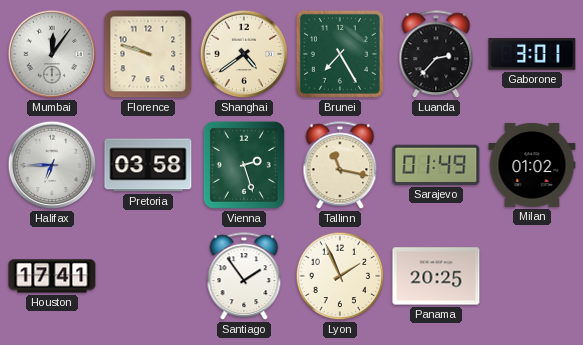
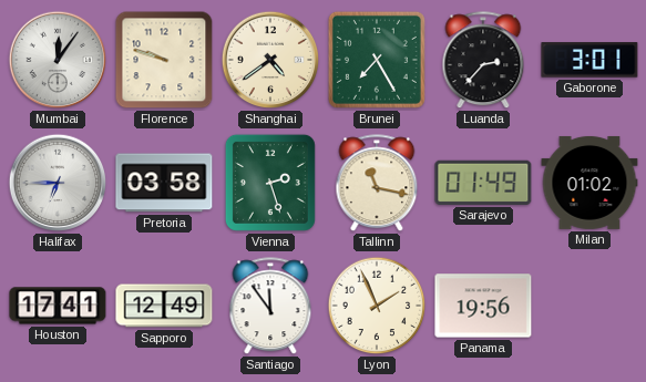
Sapporo: none -> 12:49
Santiago: 1:54 -> 11:54
Panama: 20:25 -> 19:56
